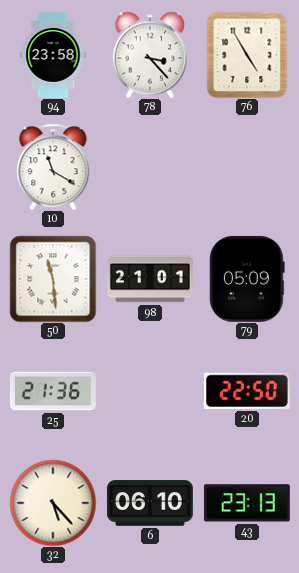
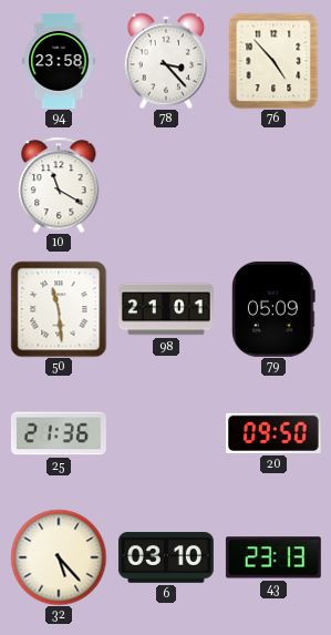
76: 4:55 -> 4:53
20: 22:50 -> 09:50
6: 06:10 -> 03:10
